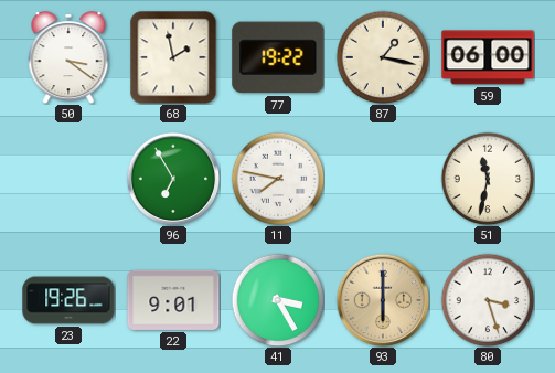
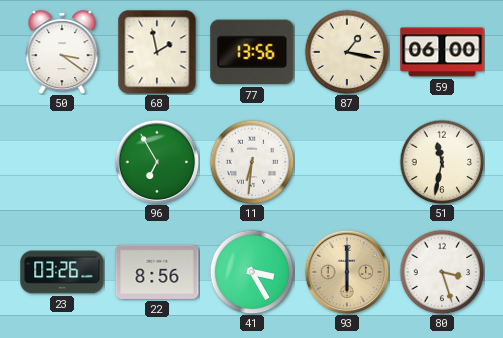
77: 19:22 -> 13:56
11: 7:47 -> 6:31
23: 19:26 -> 03:26
22: 9:01 -> 8:56
